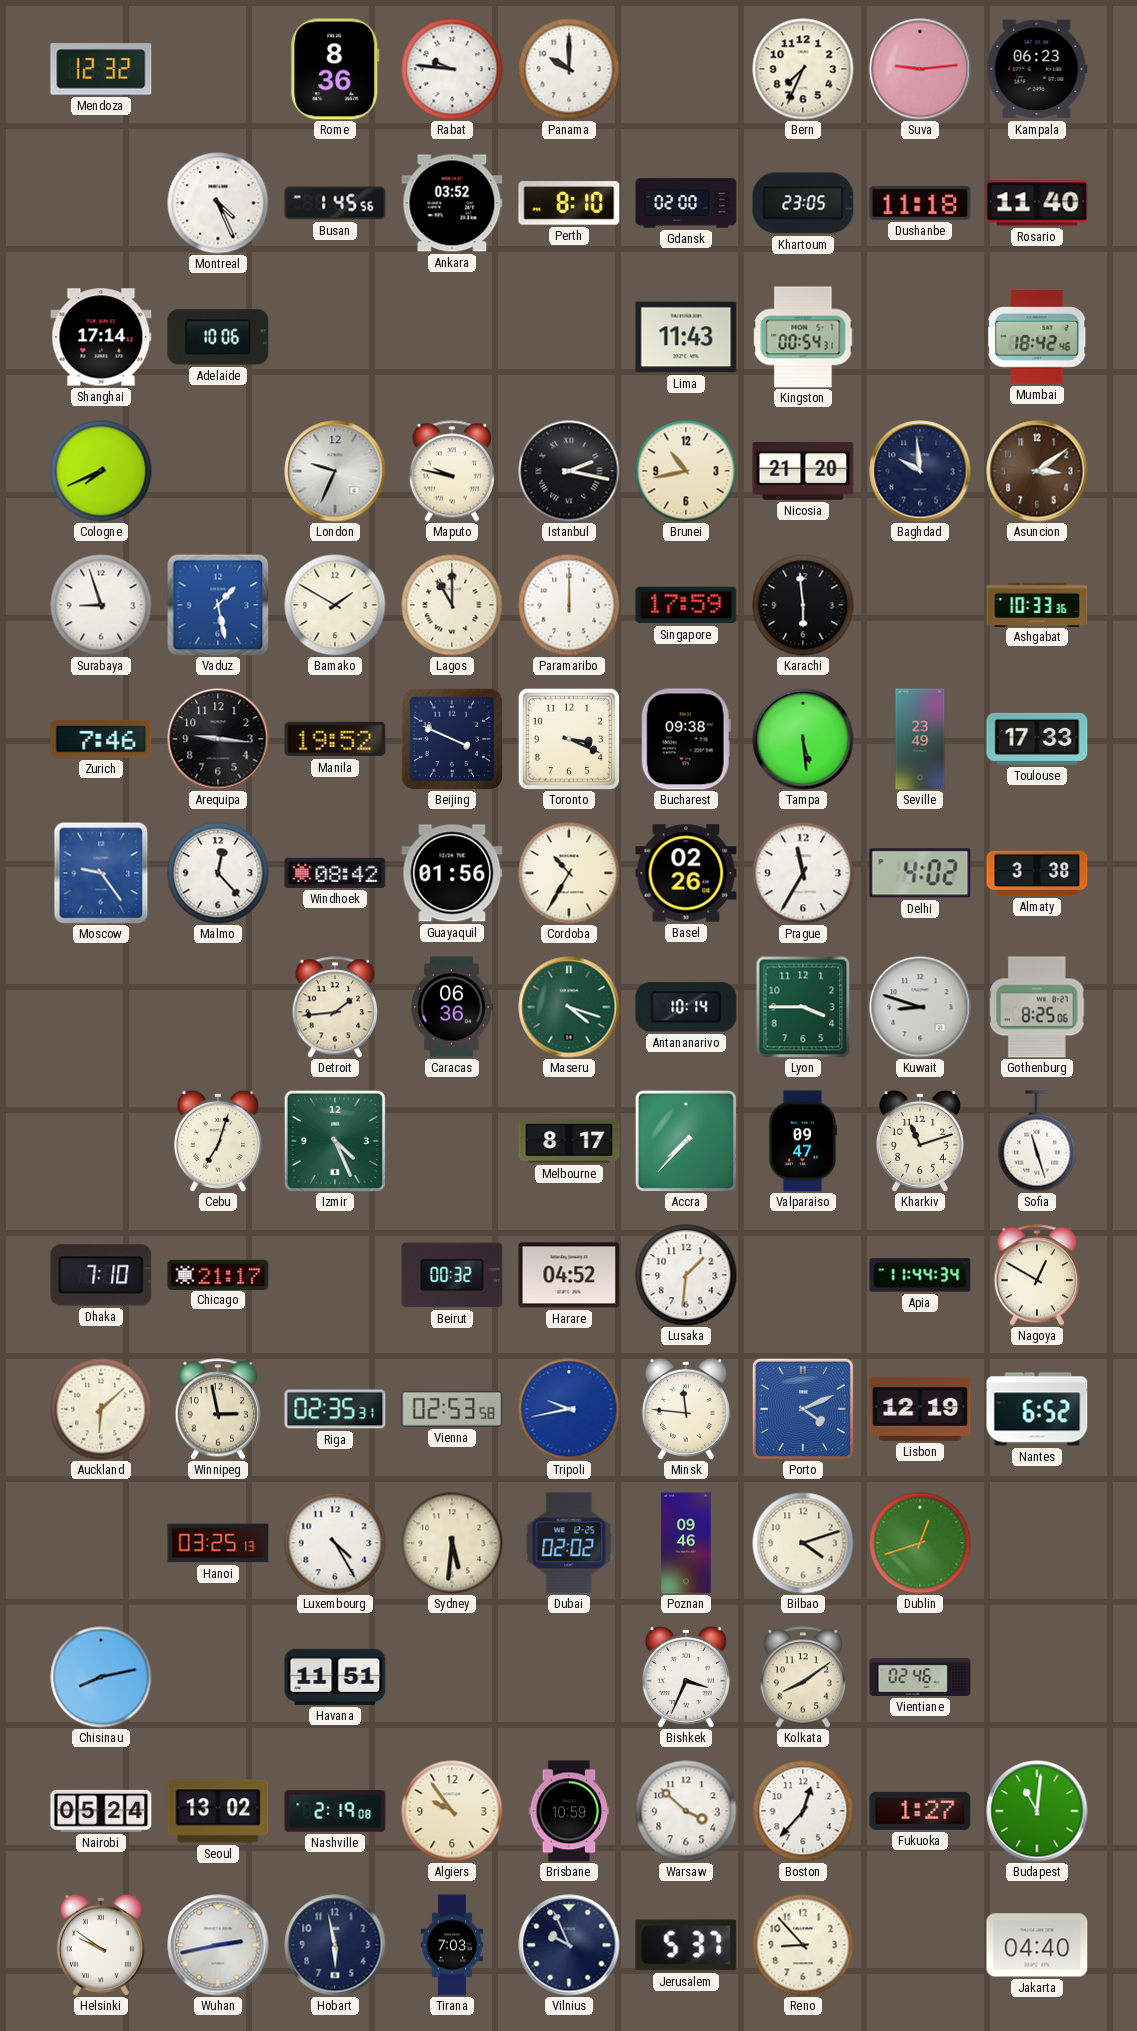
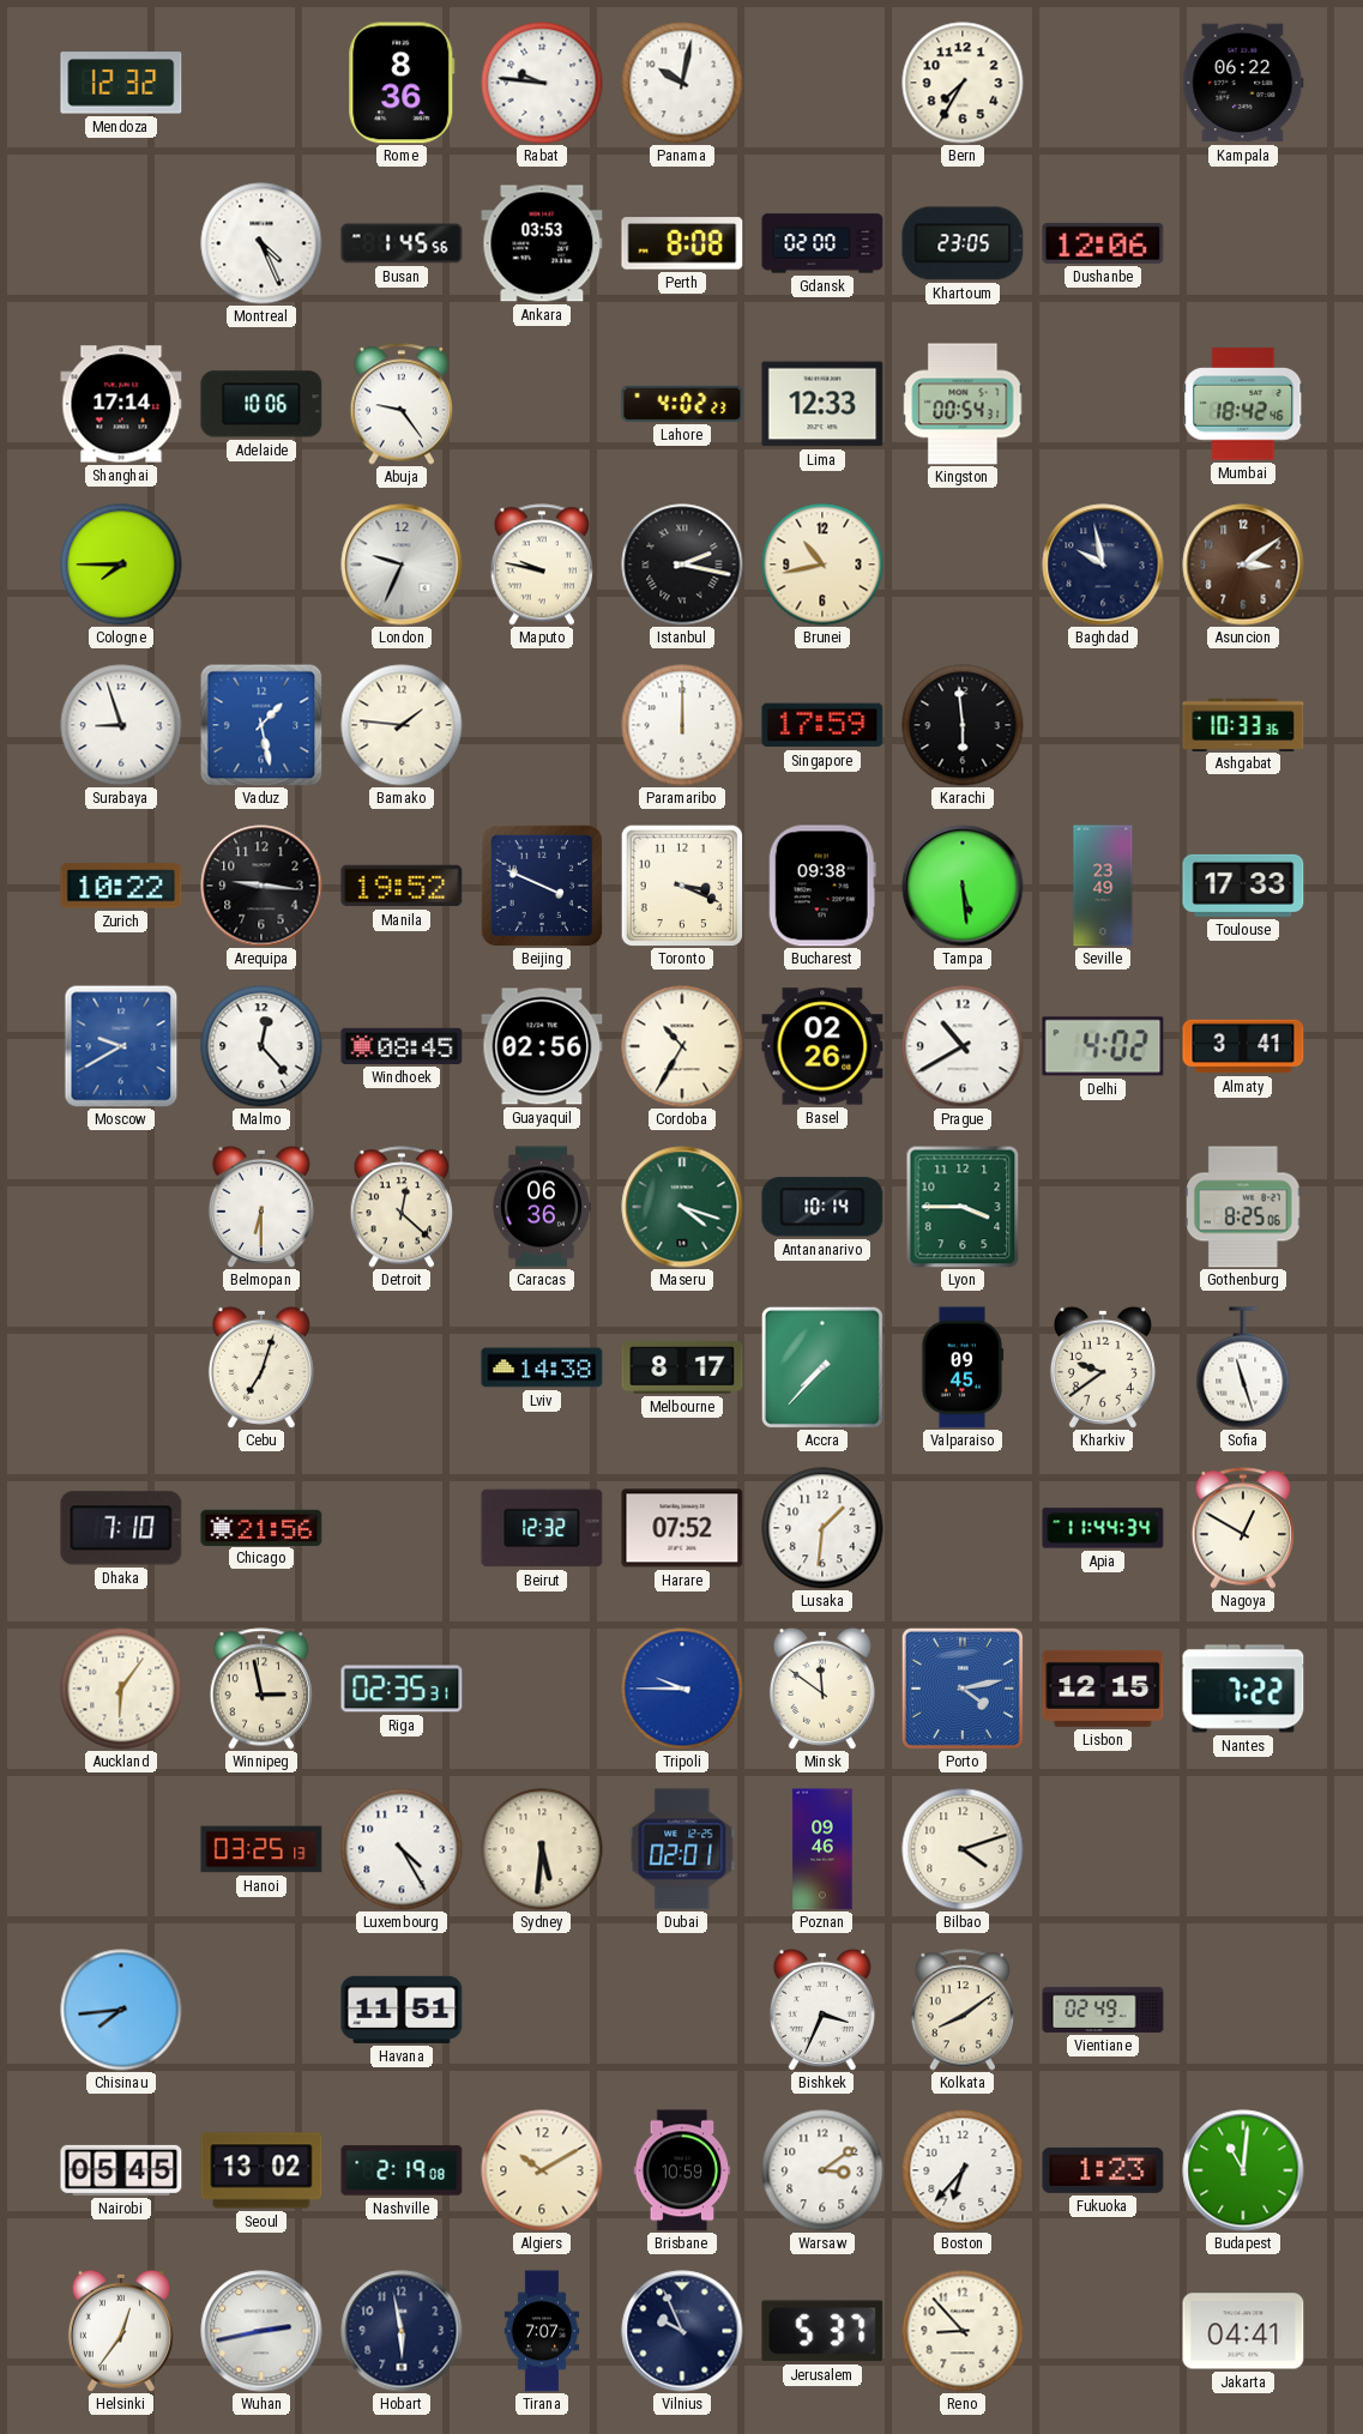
Panama: 10:00 -> 10:02
Bern: 7:34 -> 7:35
Suva: 9:14 -> none
Kampala: 06:23 -> 06:22
Ankara: 03:52 -> 03:53
Perth: 8:10 -> 8:08
Dushanbe: 11:18 -> 12:06
Rosario: 11:40 -> none
Abuja: none -> 9:24
Lahore: none -> 4:02
Lima: 11:43 -> 12:33
Cologne: 7:41 -> 7:45
Nicosia: 21:20 -> none
Baghdad: 9:59 -> 9:58
Bamako: 1:50 -> 1:46
Lagos: 11:00 -> none
Zurich: 7:46 -> 10:22
Moscow: 9:24 -> 9:40
Windhoek: 08:42 -> 08:45
Guayaquil: 01:56 -> 02:56
Prague: 11:35 -> 10:40
Almaty: 3:38 -> 3:41
Belmopan: none -> 6:30
Detroit: 1:44 -> 12:22
Kuwait: 8:48 -> none
Izmir: 4:26 -> none
Lviv: none -> 14:38
Valparaiso: 09:47 -> 09:45
Kharkiv: 11:12 -> 9:39
Chicago: 21:17 -> 21:56
Beirut: 00:32 -> 12:32
Harare: 04:52 -> 07:52
Auckland: 6:08 -> 6:06
Vienna: 02:53 -> none
Tripoli: 9:43 -> 9:45
Minsk: 11:46 -> 11:51
Porto: 4:11 -> 4:13
Lisbon: 12:19 -> 12:15
Nantes: 6:52 -> 7:22
Dubai: 02:02 -> 02:01
Dublin: 12:42 -> none
Chisinau: 8:13 -> 7:44
Vientiane: 02:46 -> 02:49
Nairobi: 05:24 -> 05:45
Algiers: 9:54 -> 10:10
Warsaw: 3:52 -> 3:09
Boston: 12:37 -> 6:37
Fukuoka: 1:27 -> 1:23
Helsinki: 9:51 -> 12:36
Tirana: 7:03 -> 7:07
Jakarta: 04:40 -> 04:41
